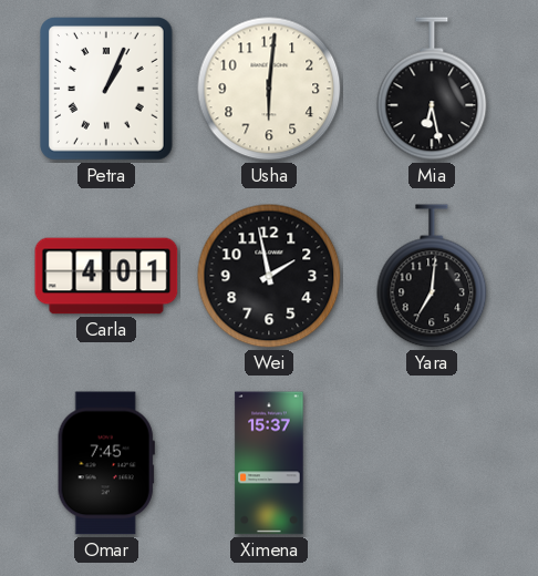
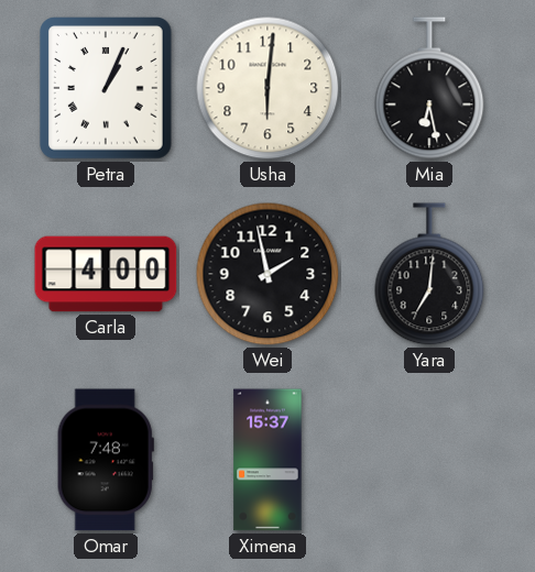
Carla: 4:01 -> 4:00
Omar: 7:45 -> 7:48
